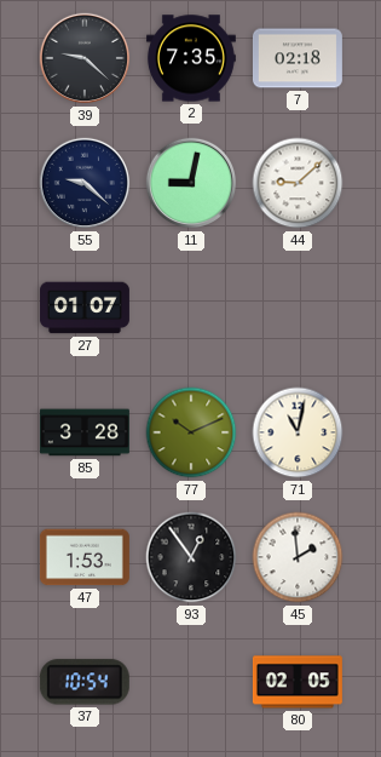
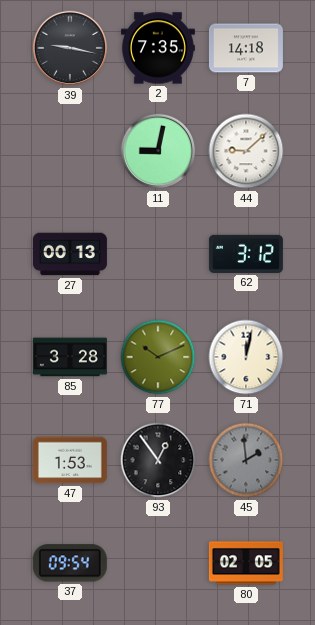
39: 9:22 -> 9:17
7: 02:18 -> 14:18
55: 9:22 -> none
27: 01:07 -> 00:13
62: none -> 3:12
71: 11:02 -> 12:02
45 dial: white -> grey
37: 10:54 -> 09:54
